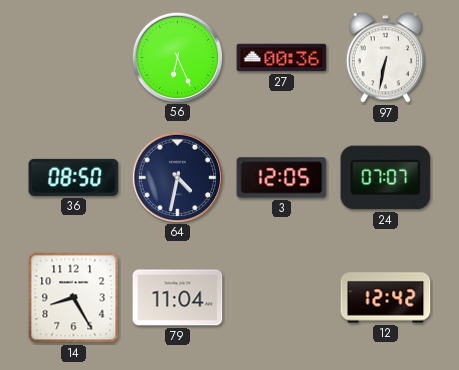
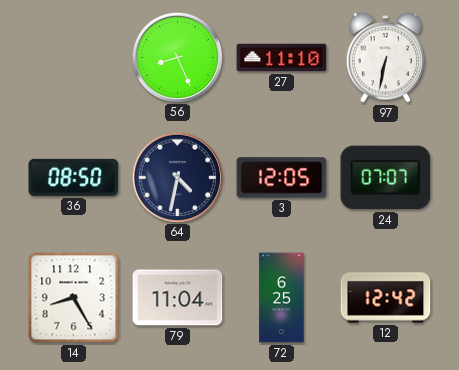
56: 6:26 -> 8:26
27: 00:36 -> 11:10
72: none -> 6:25
